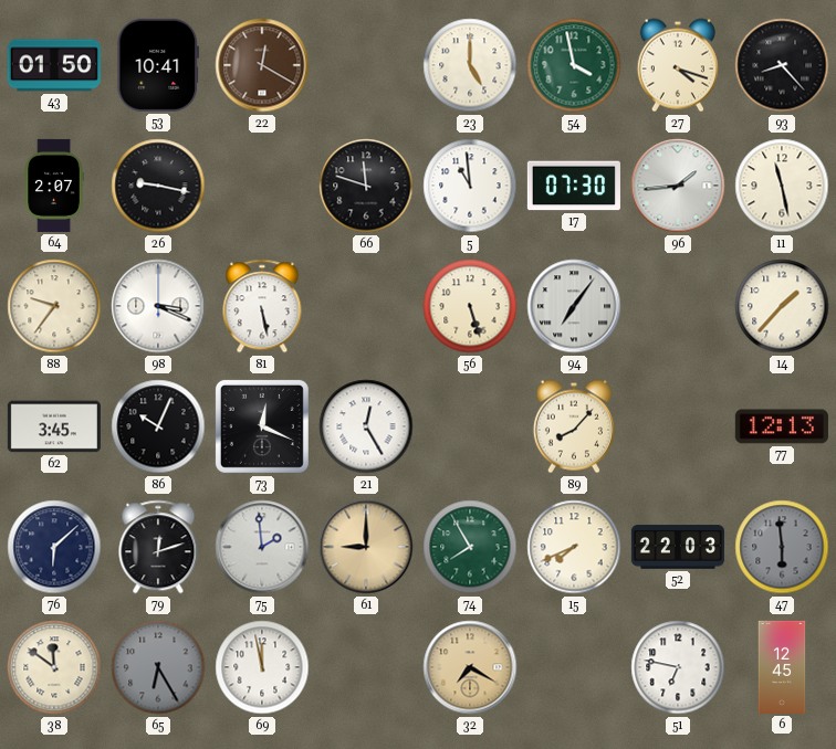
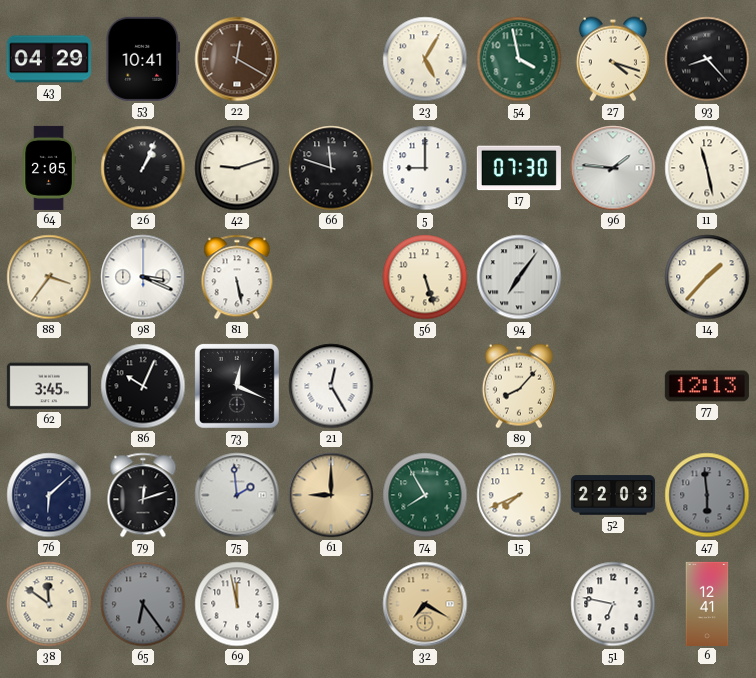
43: 01:50 -> 04:29
23: 5:00 -> 5:05
64: 2:07 -> 2:05
26: 9:17 -> 1:04
42: none -> 9:12
5: 10:59 -> 9:00
96: 1:44 -> 1:46
88: 9:36 -> 3:36
65: 6:25 -> 6:24
6: 12:45 -> 12:41
